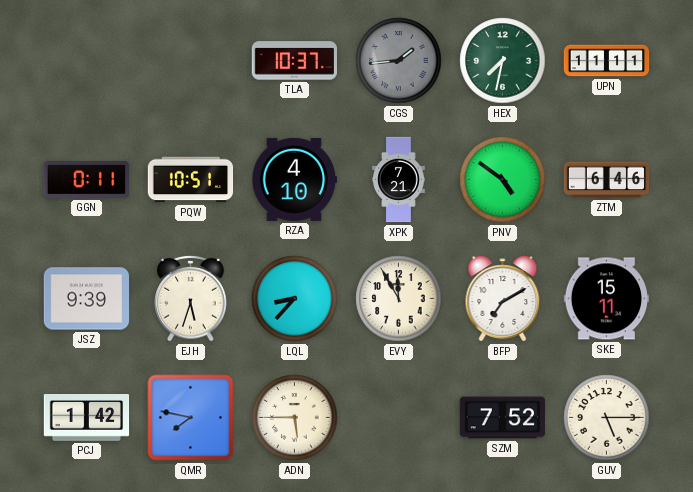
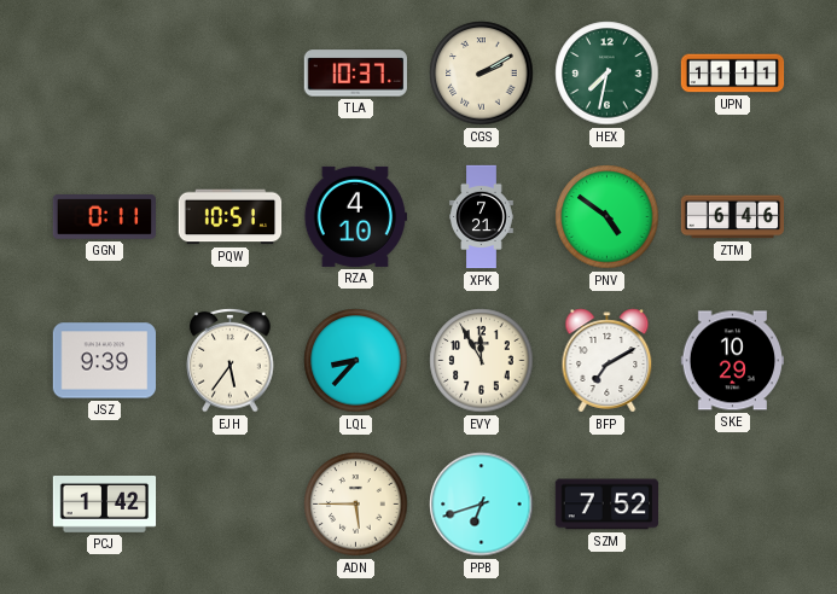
CGS: 1:44 -> 2:10
CGS dial: grey -> cream
EJH: 5:33 -> 5:36
SKE: 15:11 -> 10:29
QMR: 7:47 -> none
PPB: none -> 6:42
GUV: 5:15 -> none
